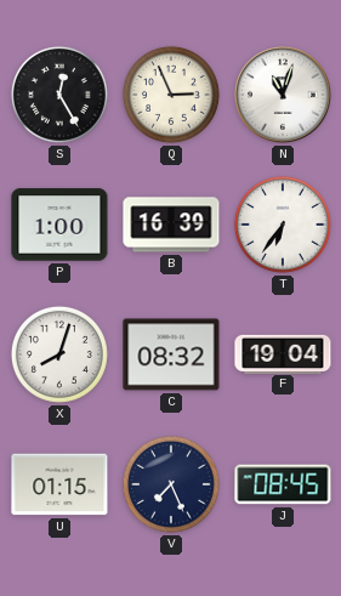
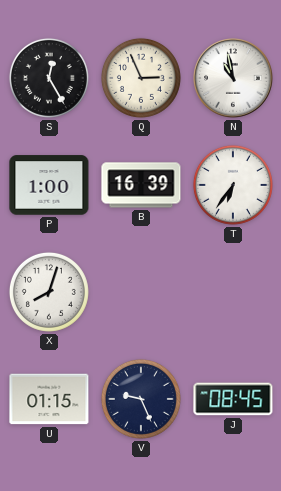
N: 11:03 -> 10:58
C: 08:32 -> none
F: 19:04 -> none
V: 7:26 -> 9:26
